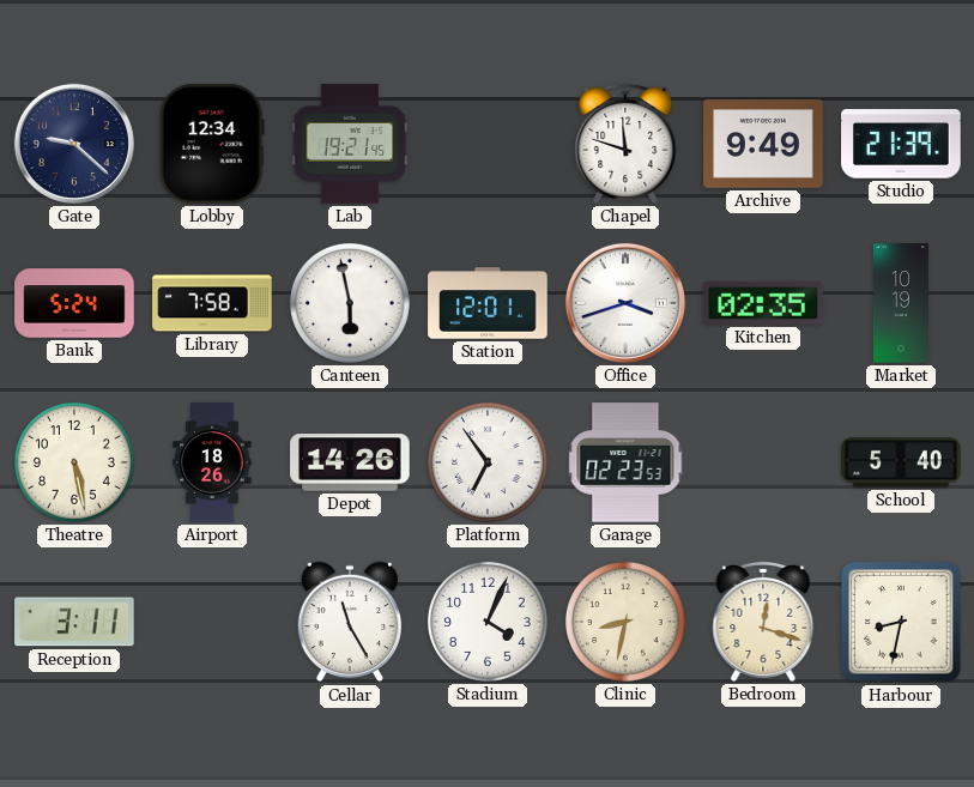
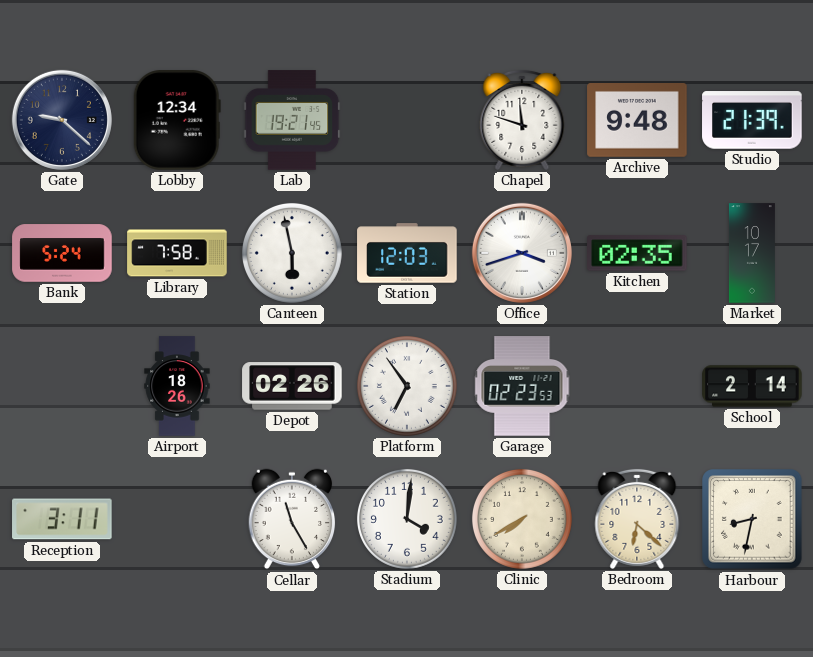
Archive: 9:49 -> 9:48
Station: 12:01 -> 12:03
Market: 10:19 -> 10:17
Theatre: 5:28 -> none
Depot: 14:26 -> 02:26
School: 5:40 -> 2:14
Stadium: 4:04 -> 4:01
Clinic: 8:32 -> 7:40
Bedroom: 12:18 -> 6:22
